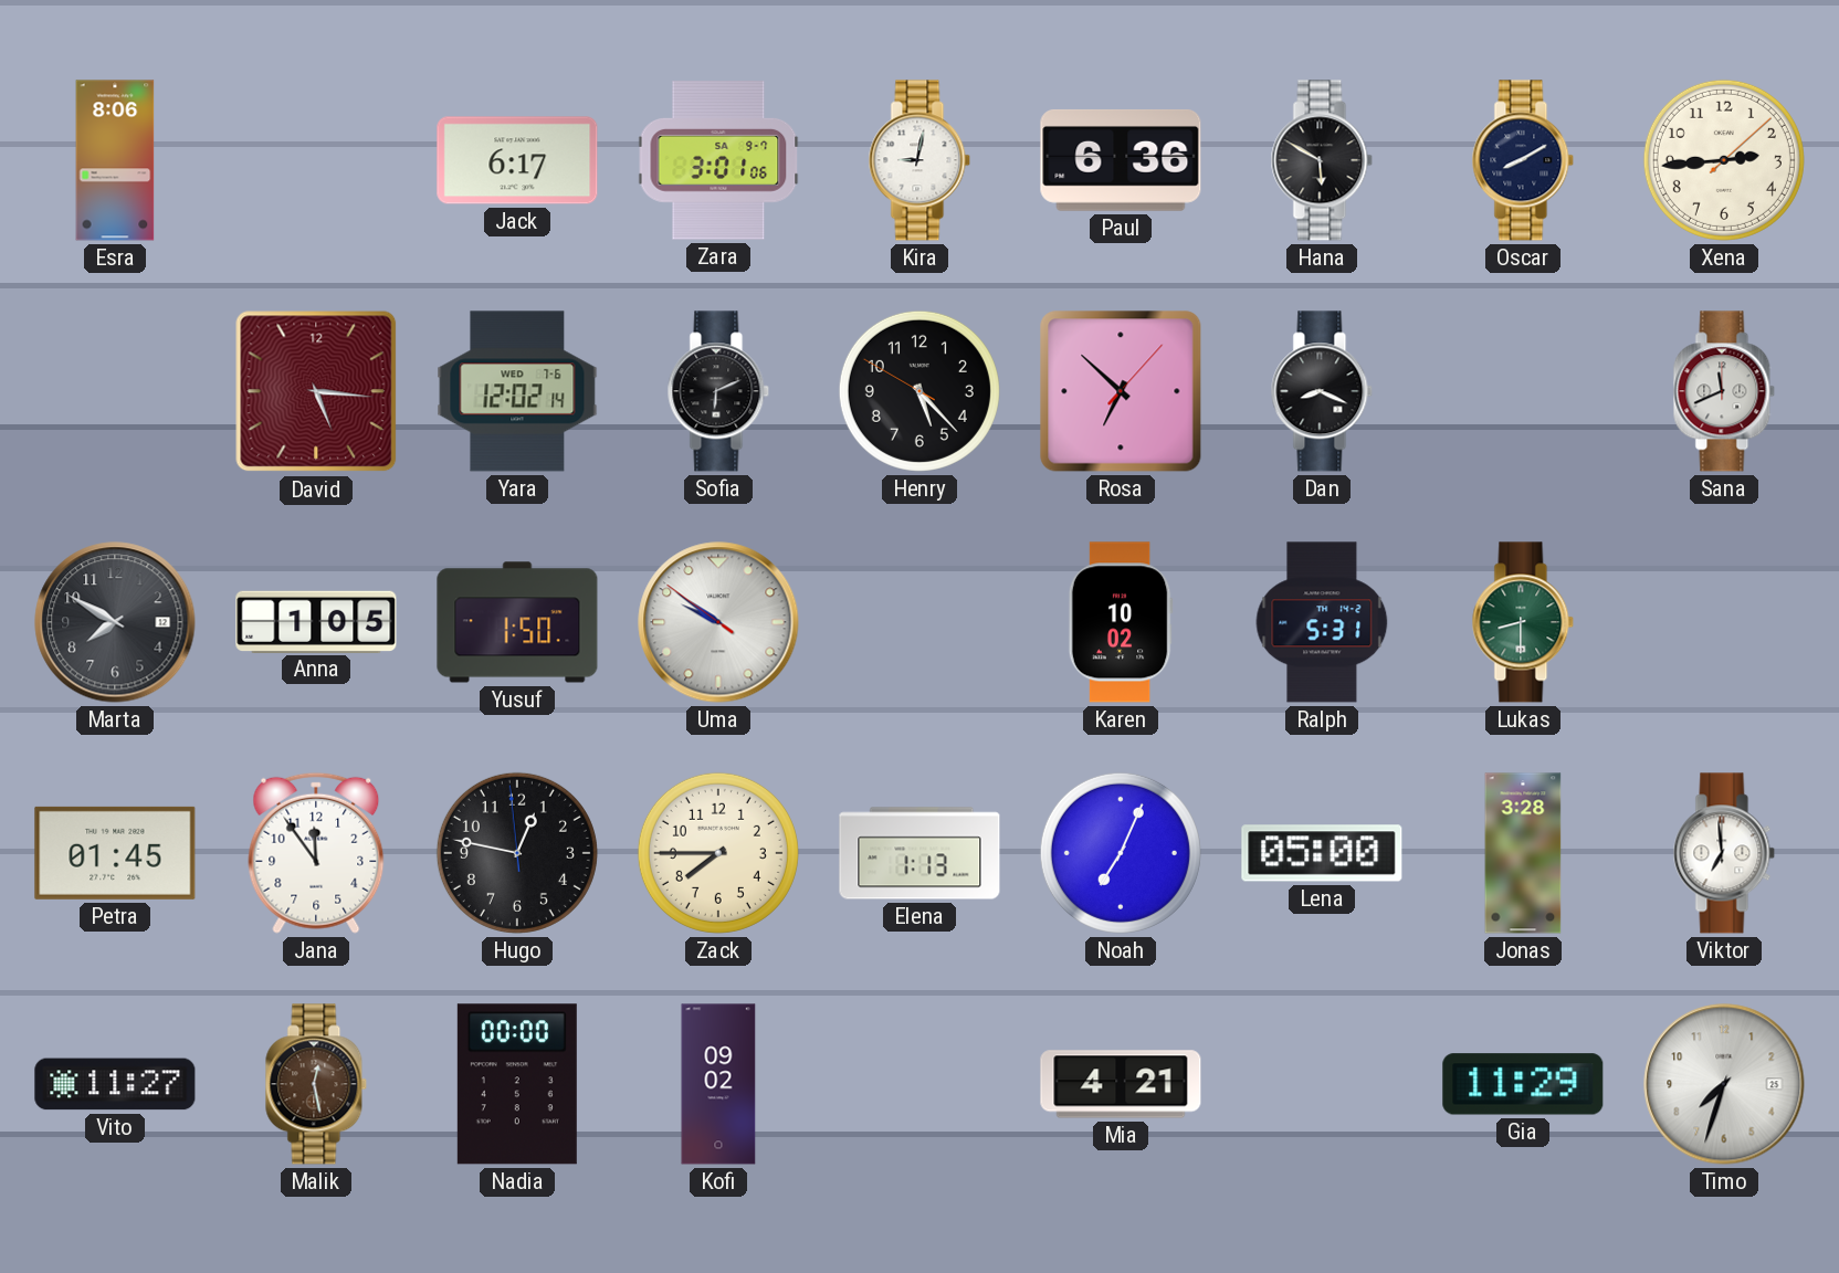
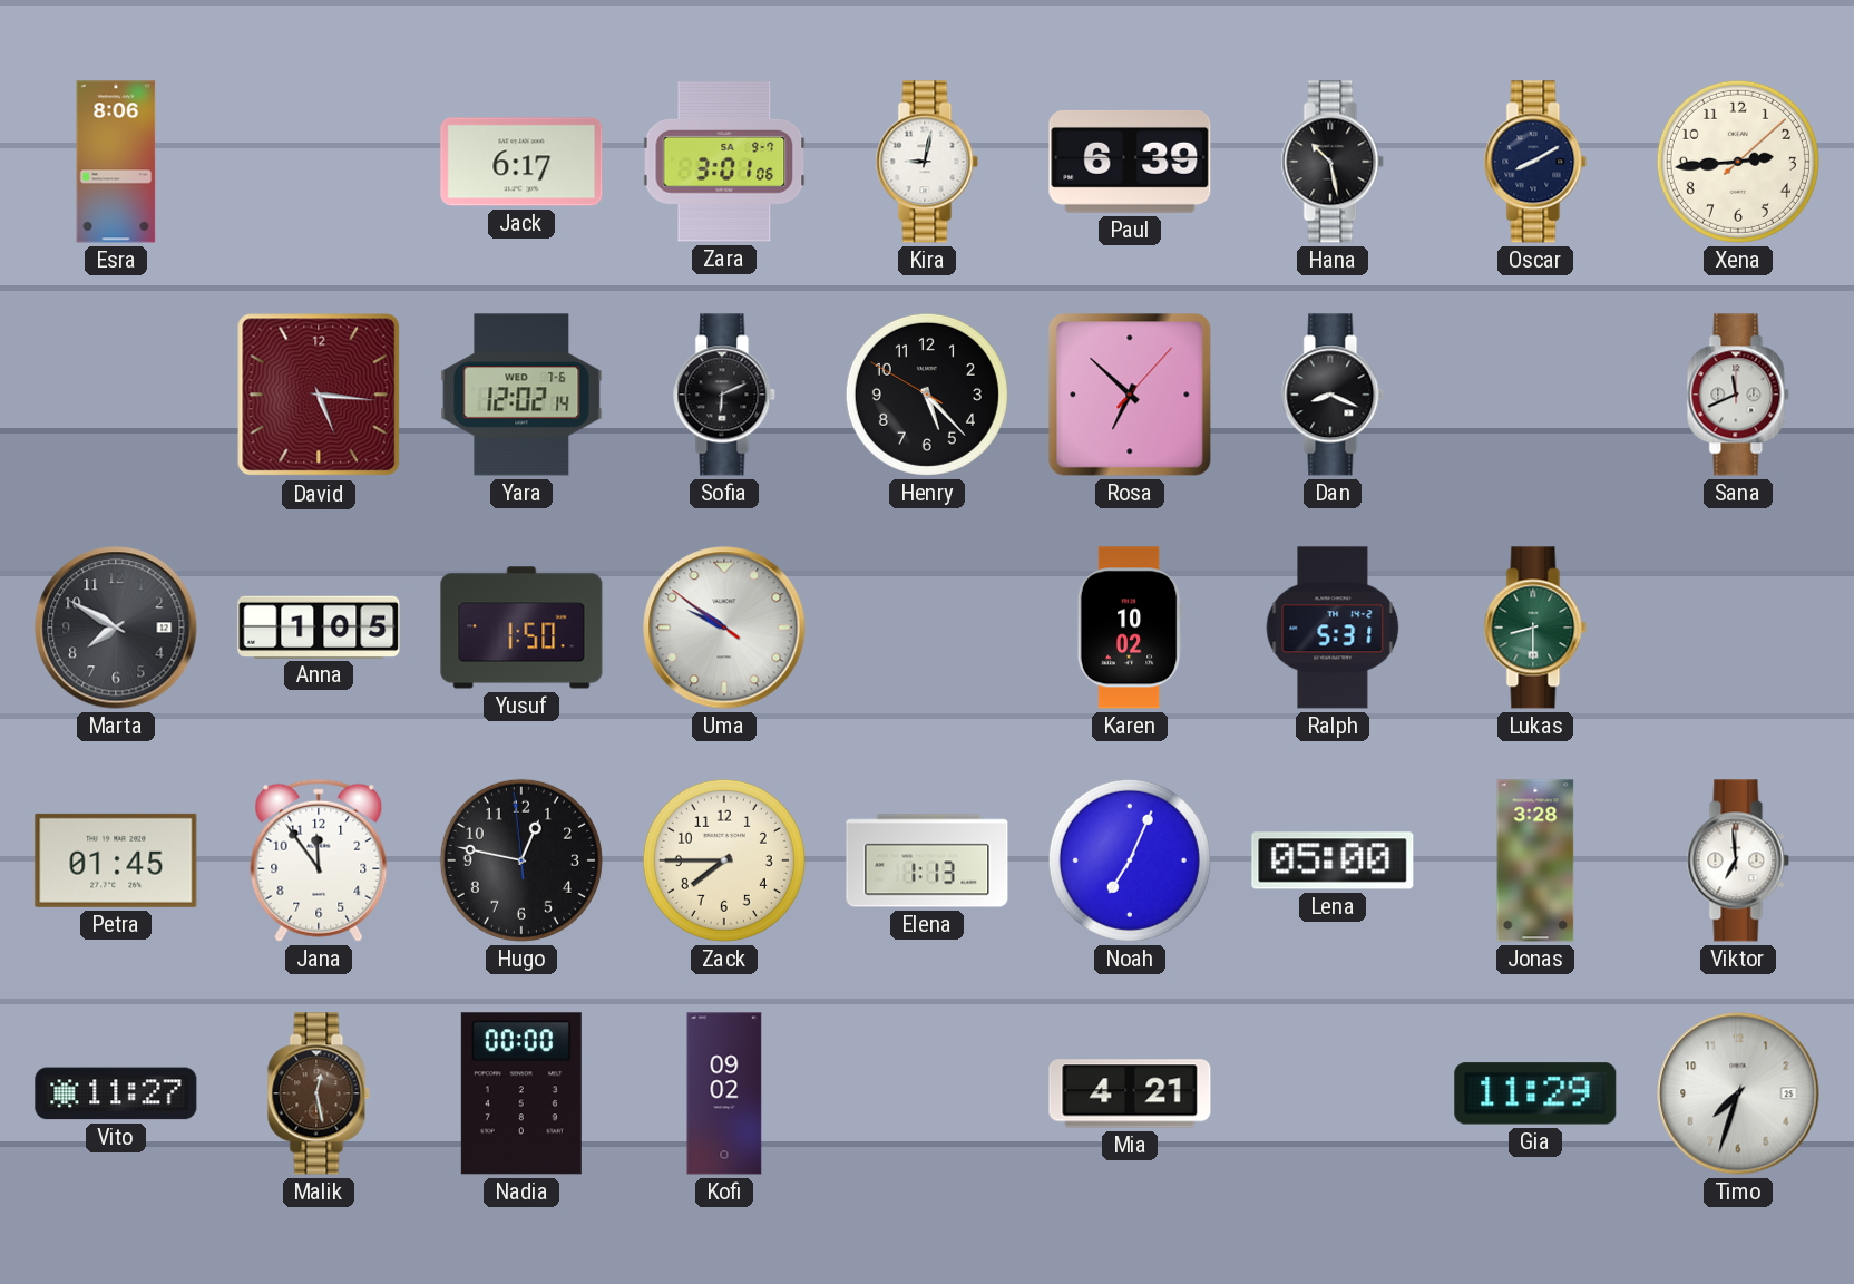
Paul: 6:36 -> 6:39
Hana: 5:50 -> 10:28
